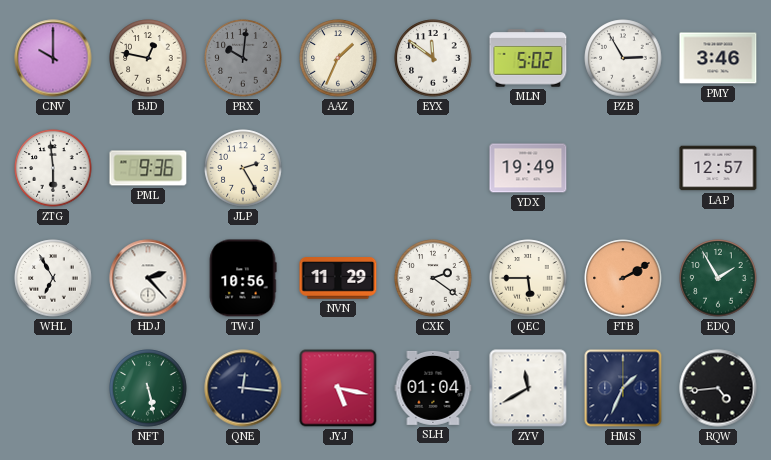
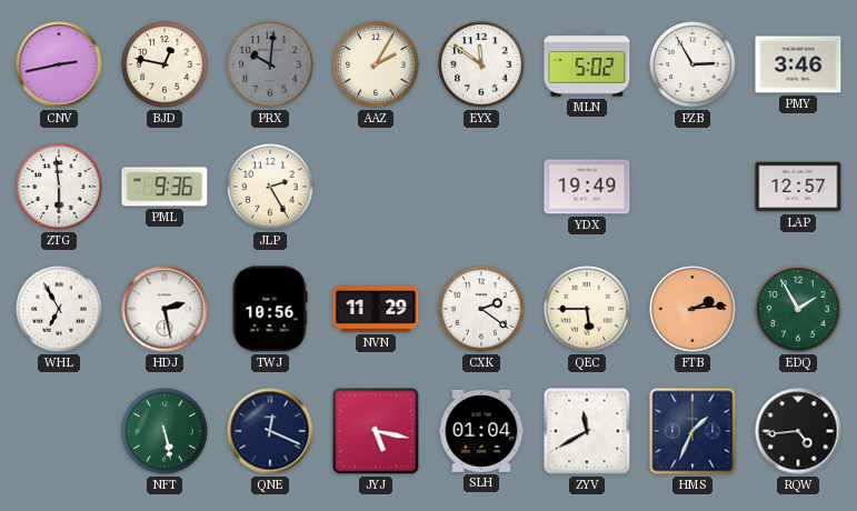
CNV: 10:00 -> 2:43
AAZ: 1:34 -> 2:05
HDJ: 2:23 -> 2:28
FTB: 2:10 -> 2:14
QNE: 12:16 -> 12:19
